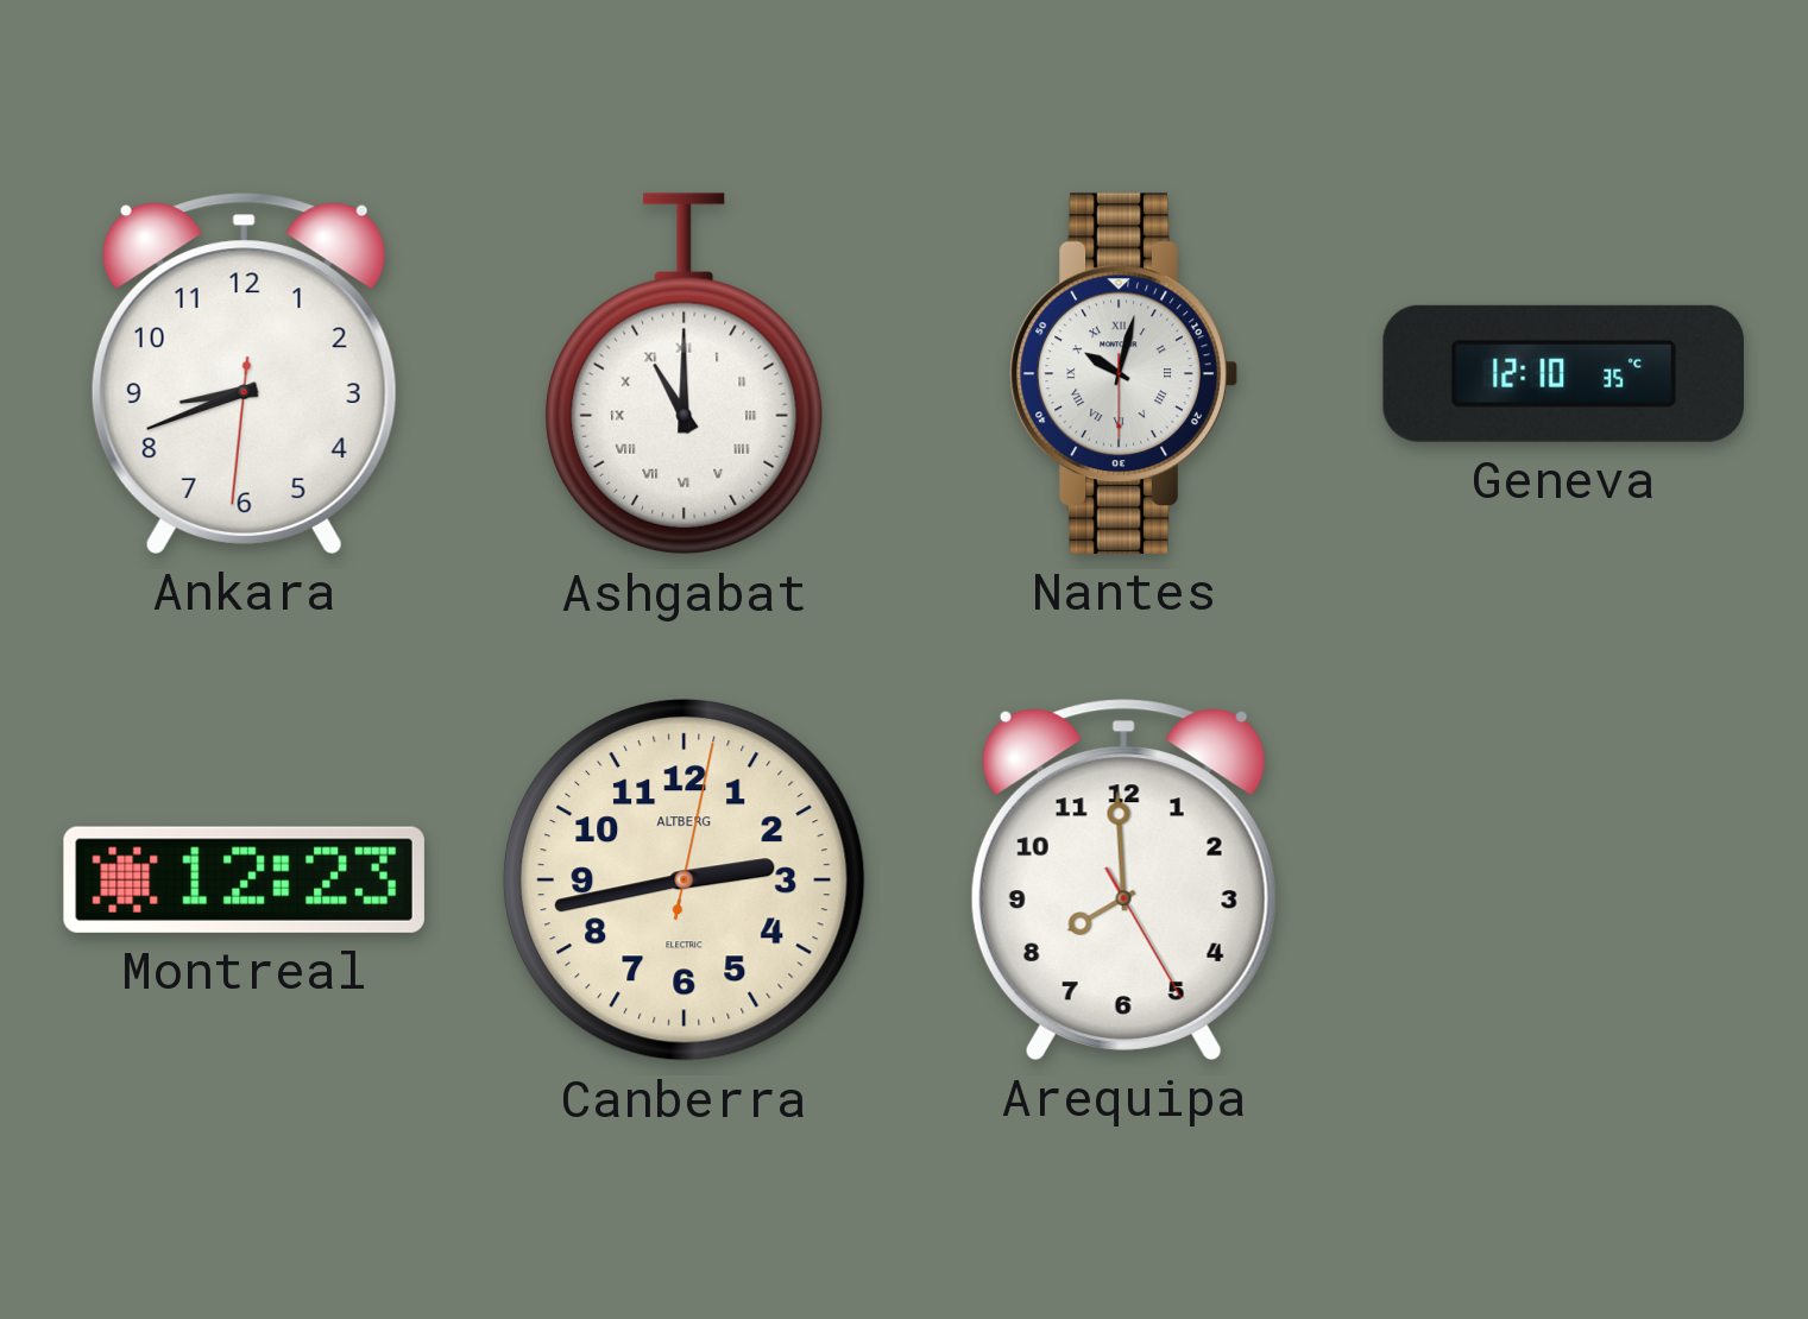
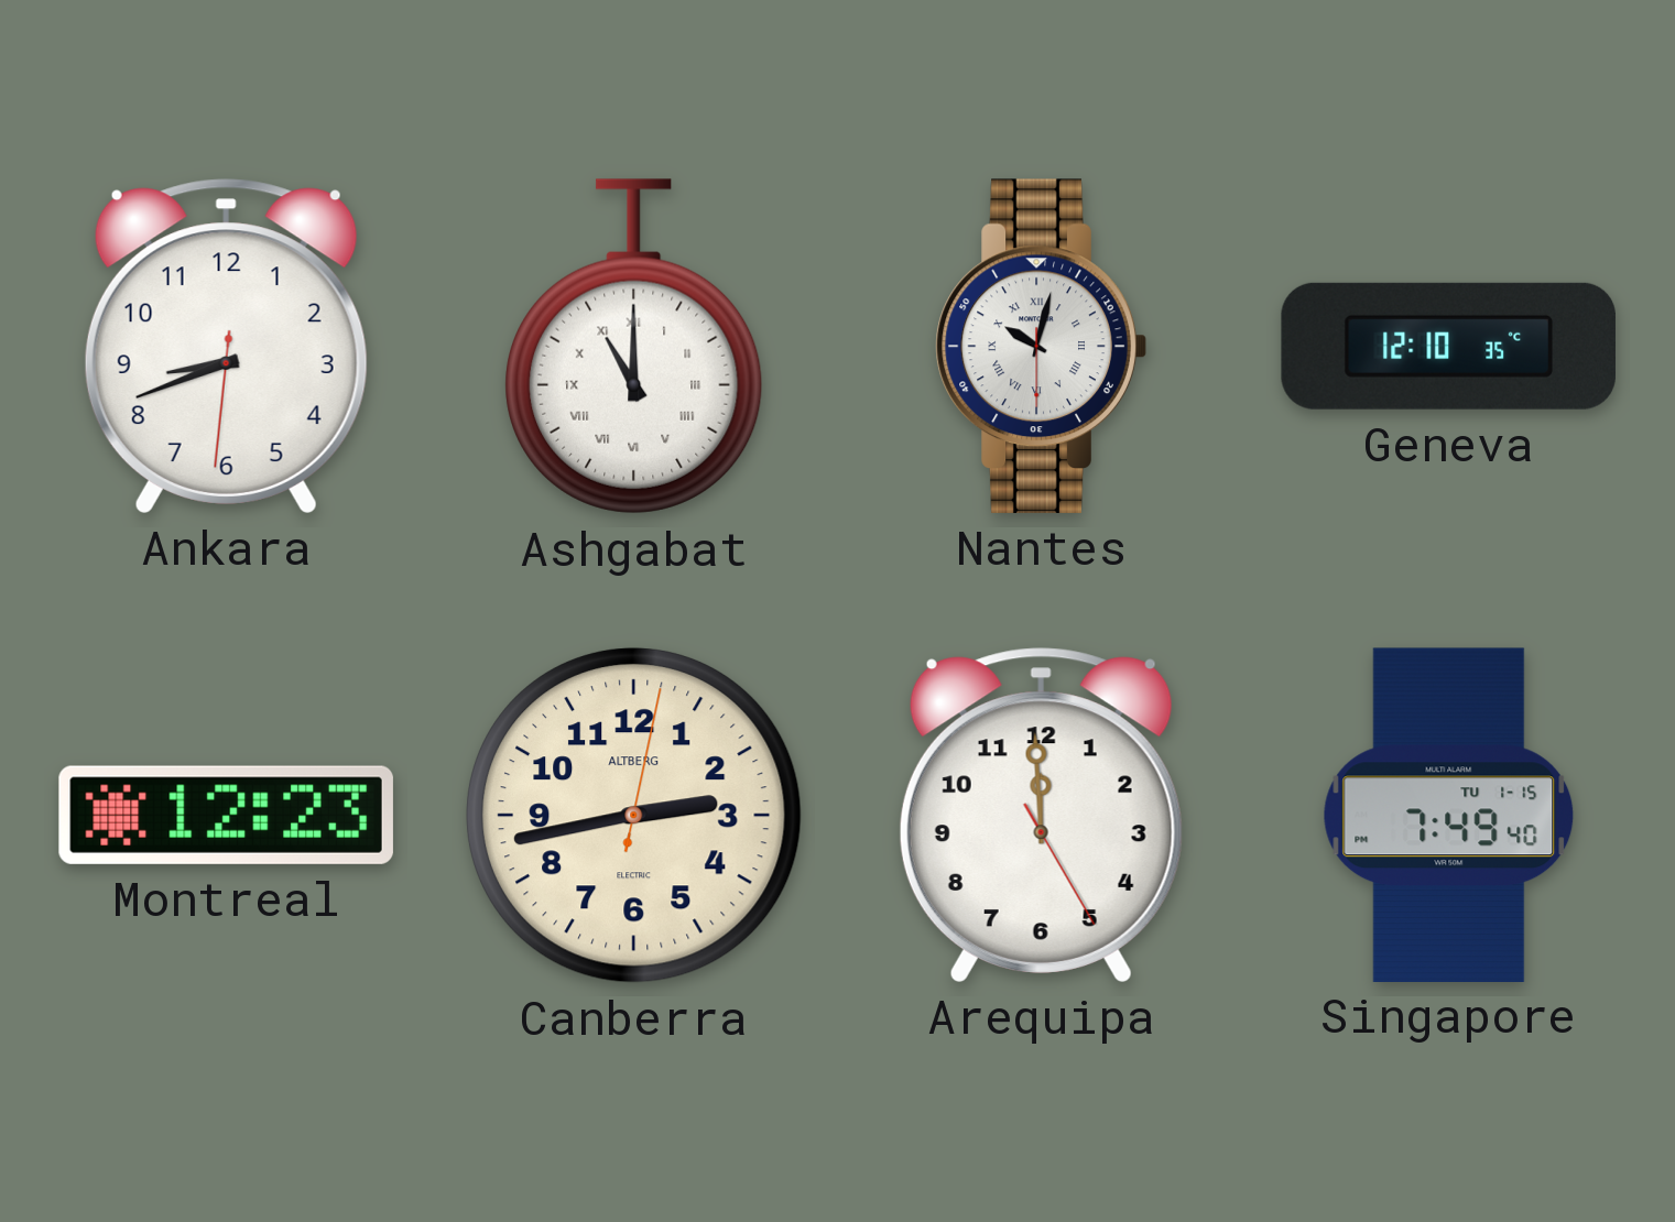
Arequipa: 7:59 -> 11:59
Singapore: none -> 7:49
